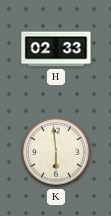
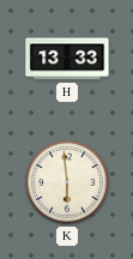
H: 02:33 -> 13:33
